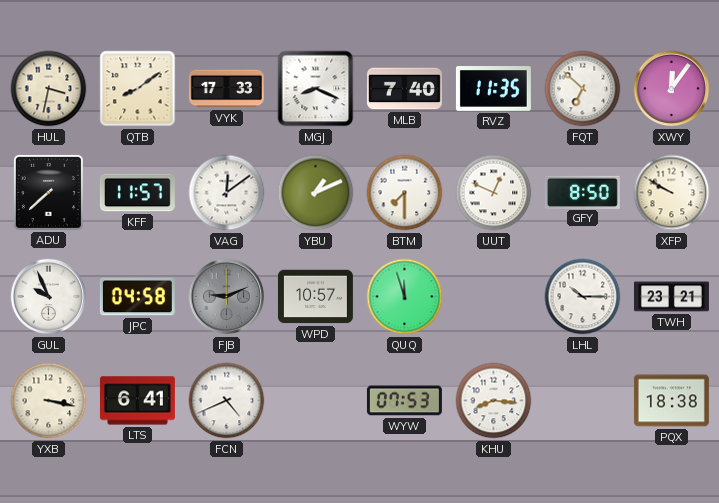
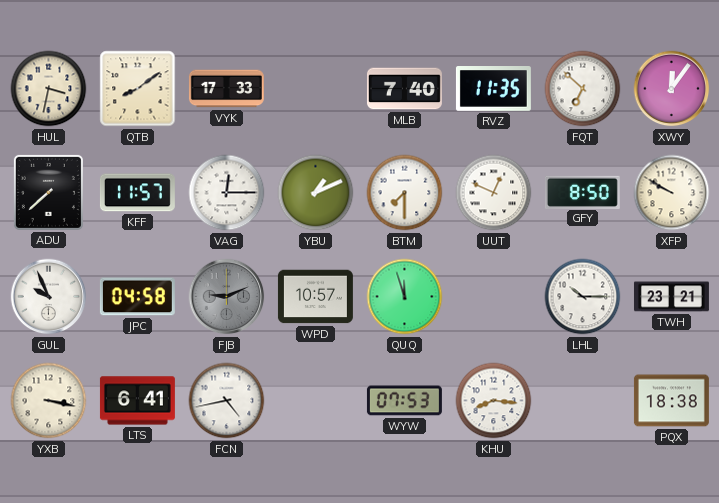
MGJ: 8:19 -> none
VAG: 12:09 -> 12:15
FCN: 4:41 -> 4:43
